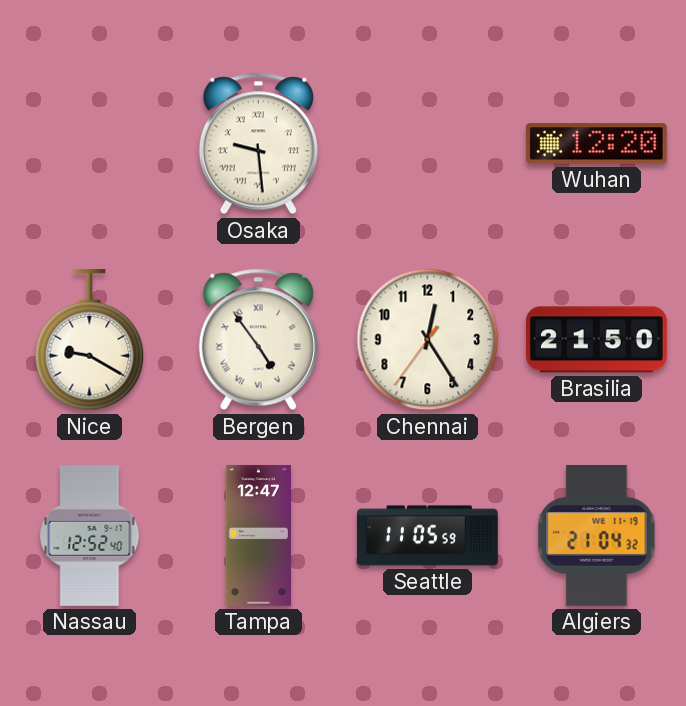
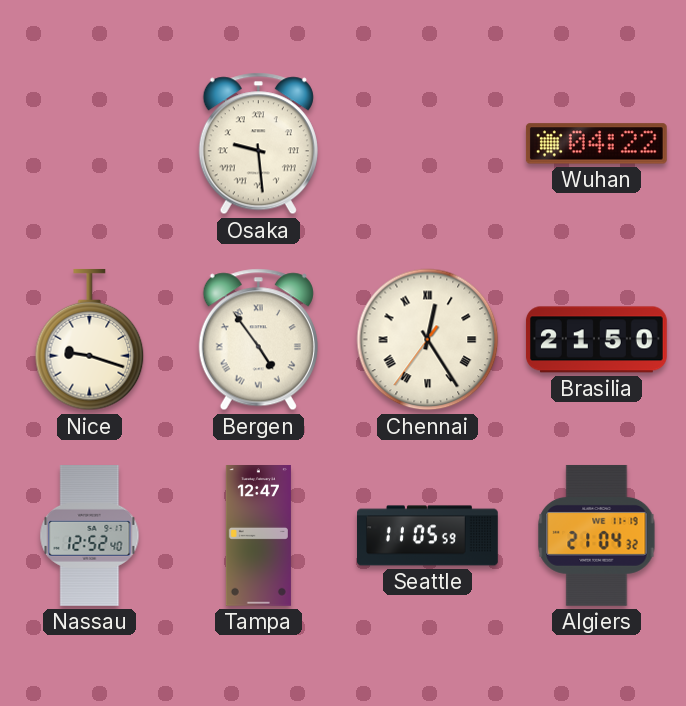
Wuhan: 12:20 -> 04:22
Nice: 9:20 -> 9:18
Chennai numerals: Arabic -> Roman
